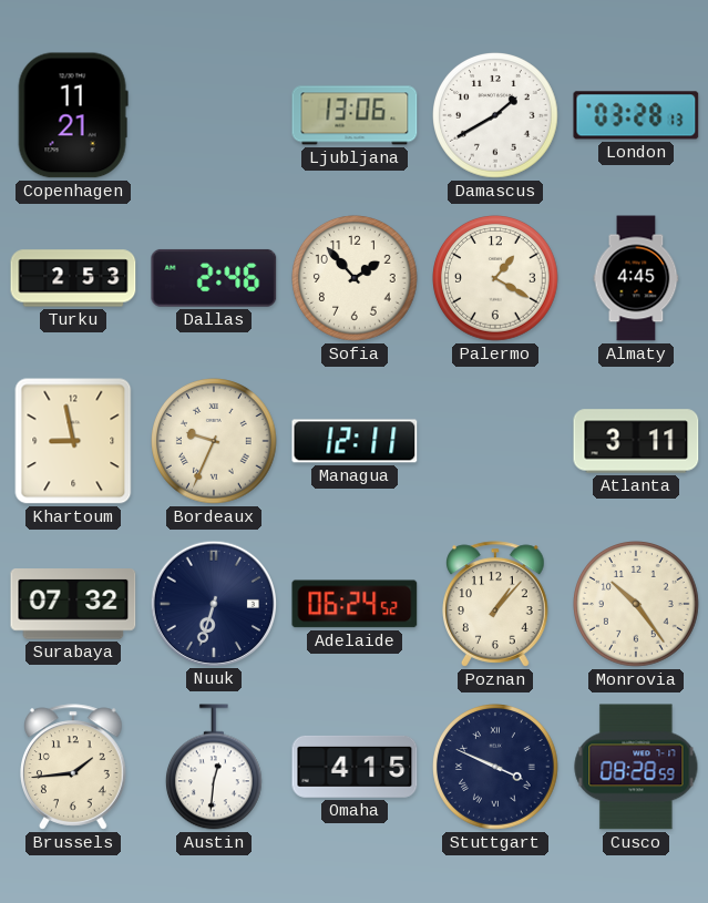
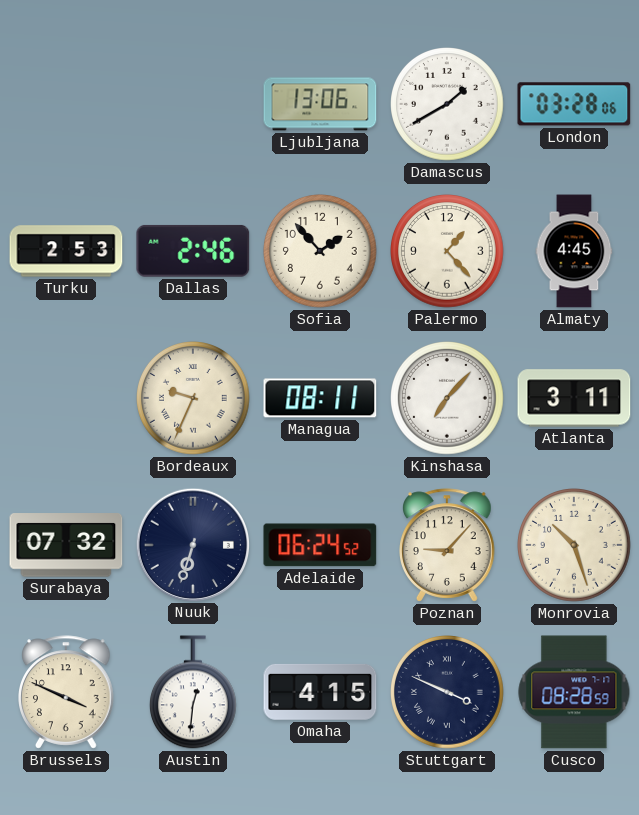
Copenhagen: 11:21 -> none
London: 03:28:13 -> 03:28:06
Palermo: 1:20 -> 1:23
Khartoum: 8:58 -> none
Managua: 12:11 -> 08:11
Kinshasa: none -> 7:07
Poznan: 1:07 -> 9:07
Monrovia: 10:24 -> 10:27
Brussels: 1:44 -> 3:49
